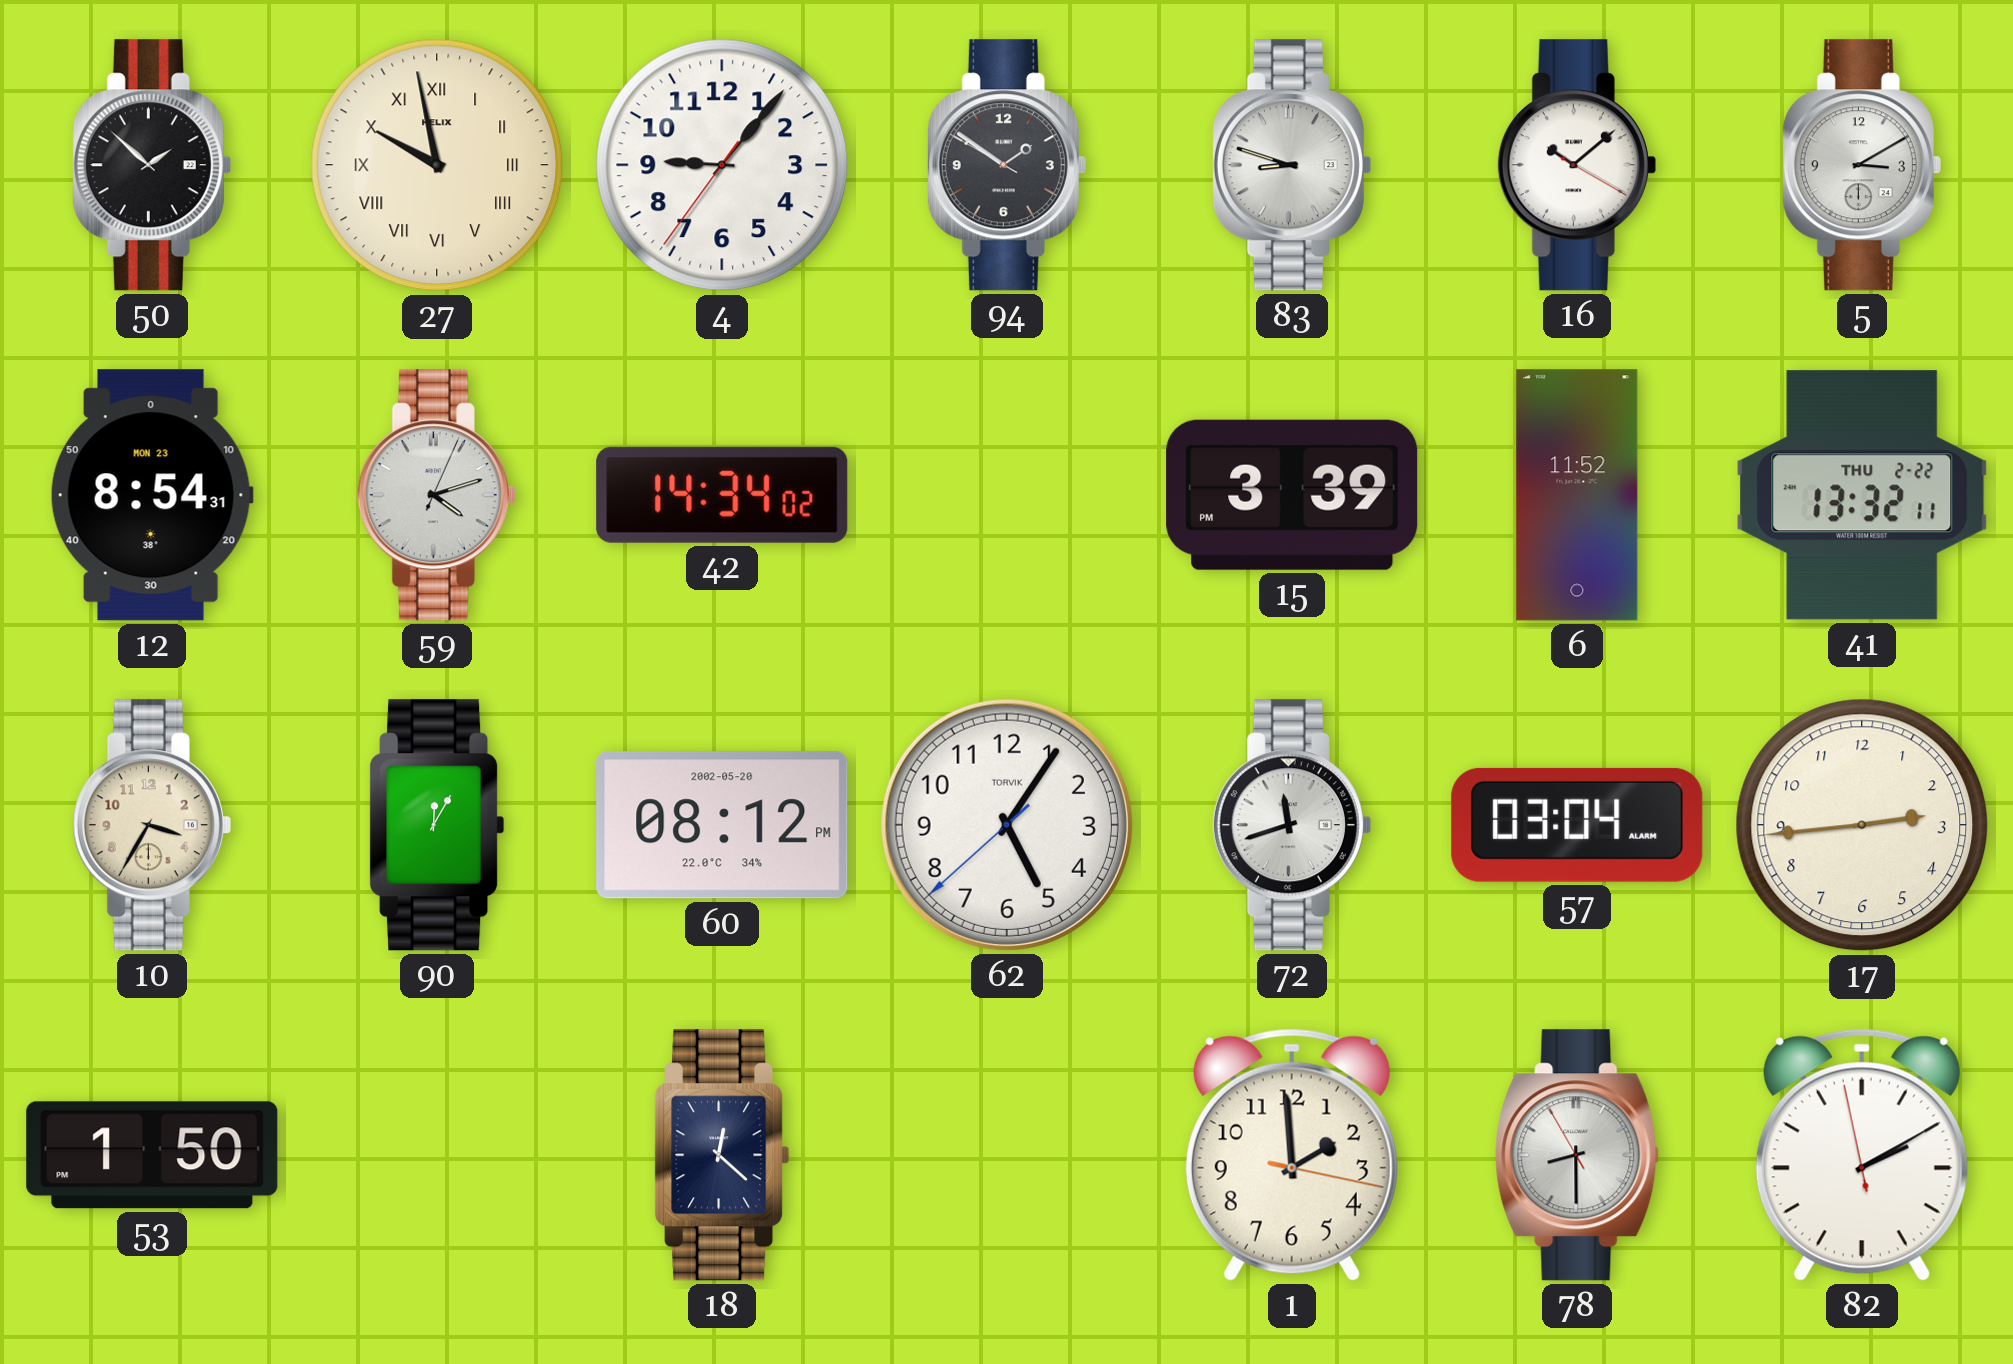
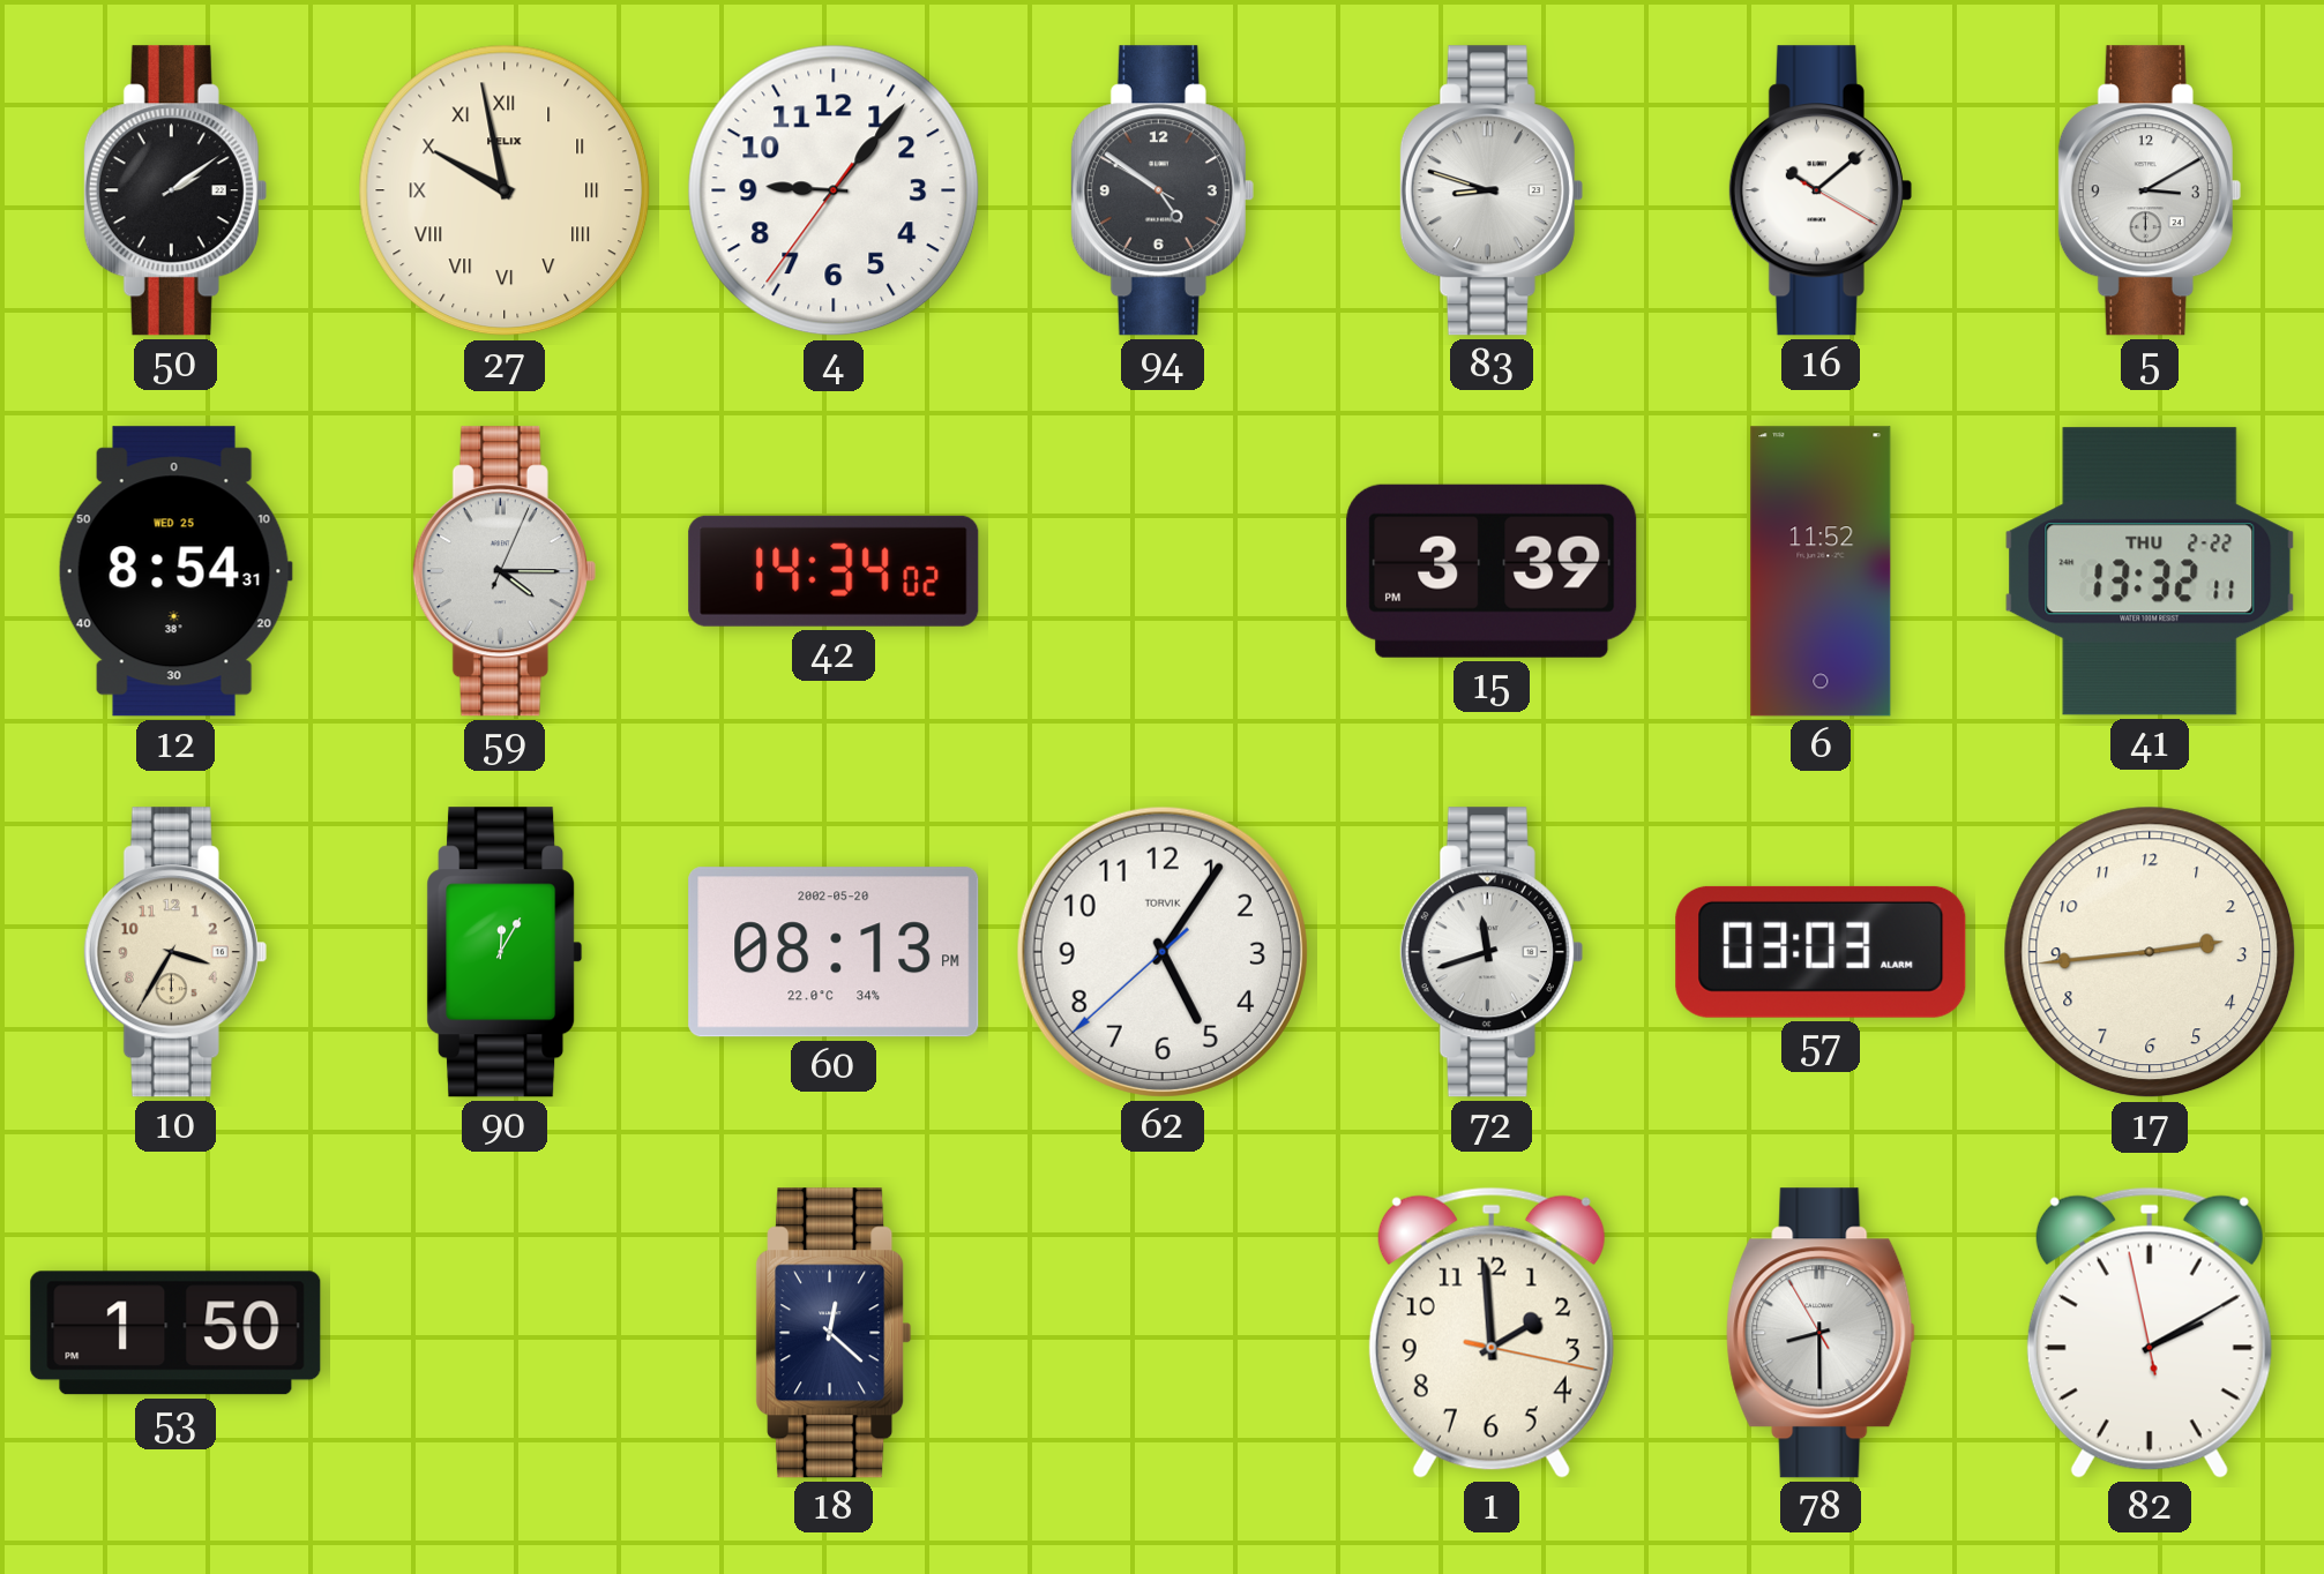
50: 1:52 -> 2:09
94: 1:50 -> 4:50
12 date: MON 23 -> WED 25
59: 4:12 -> 4:15
60: 08:12 -> 08:13
57: 03:04 -> 03:03
